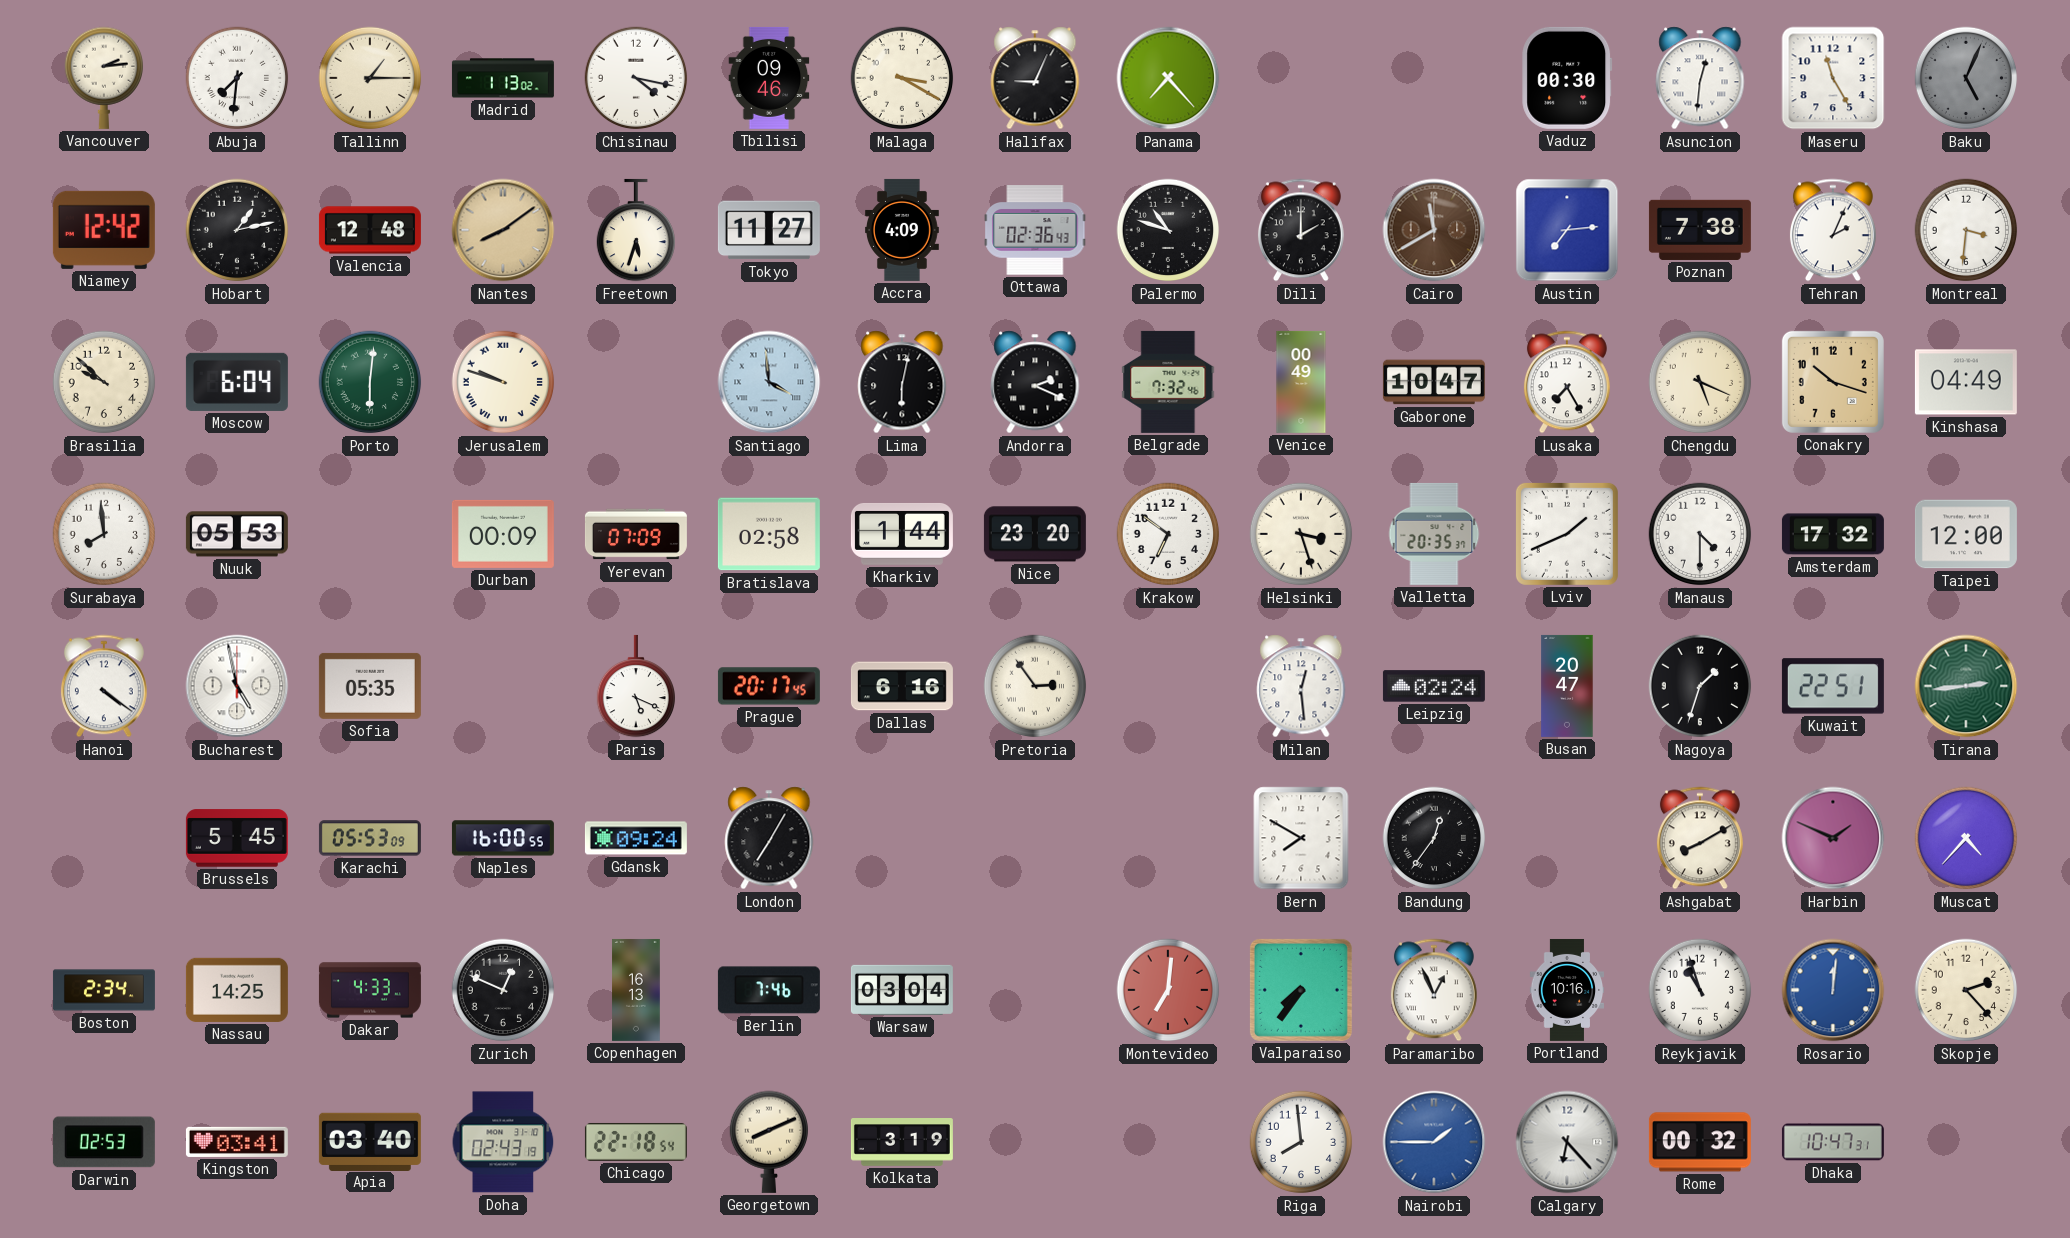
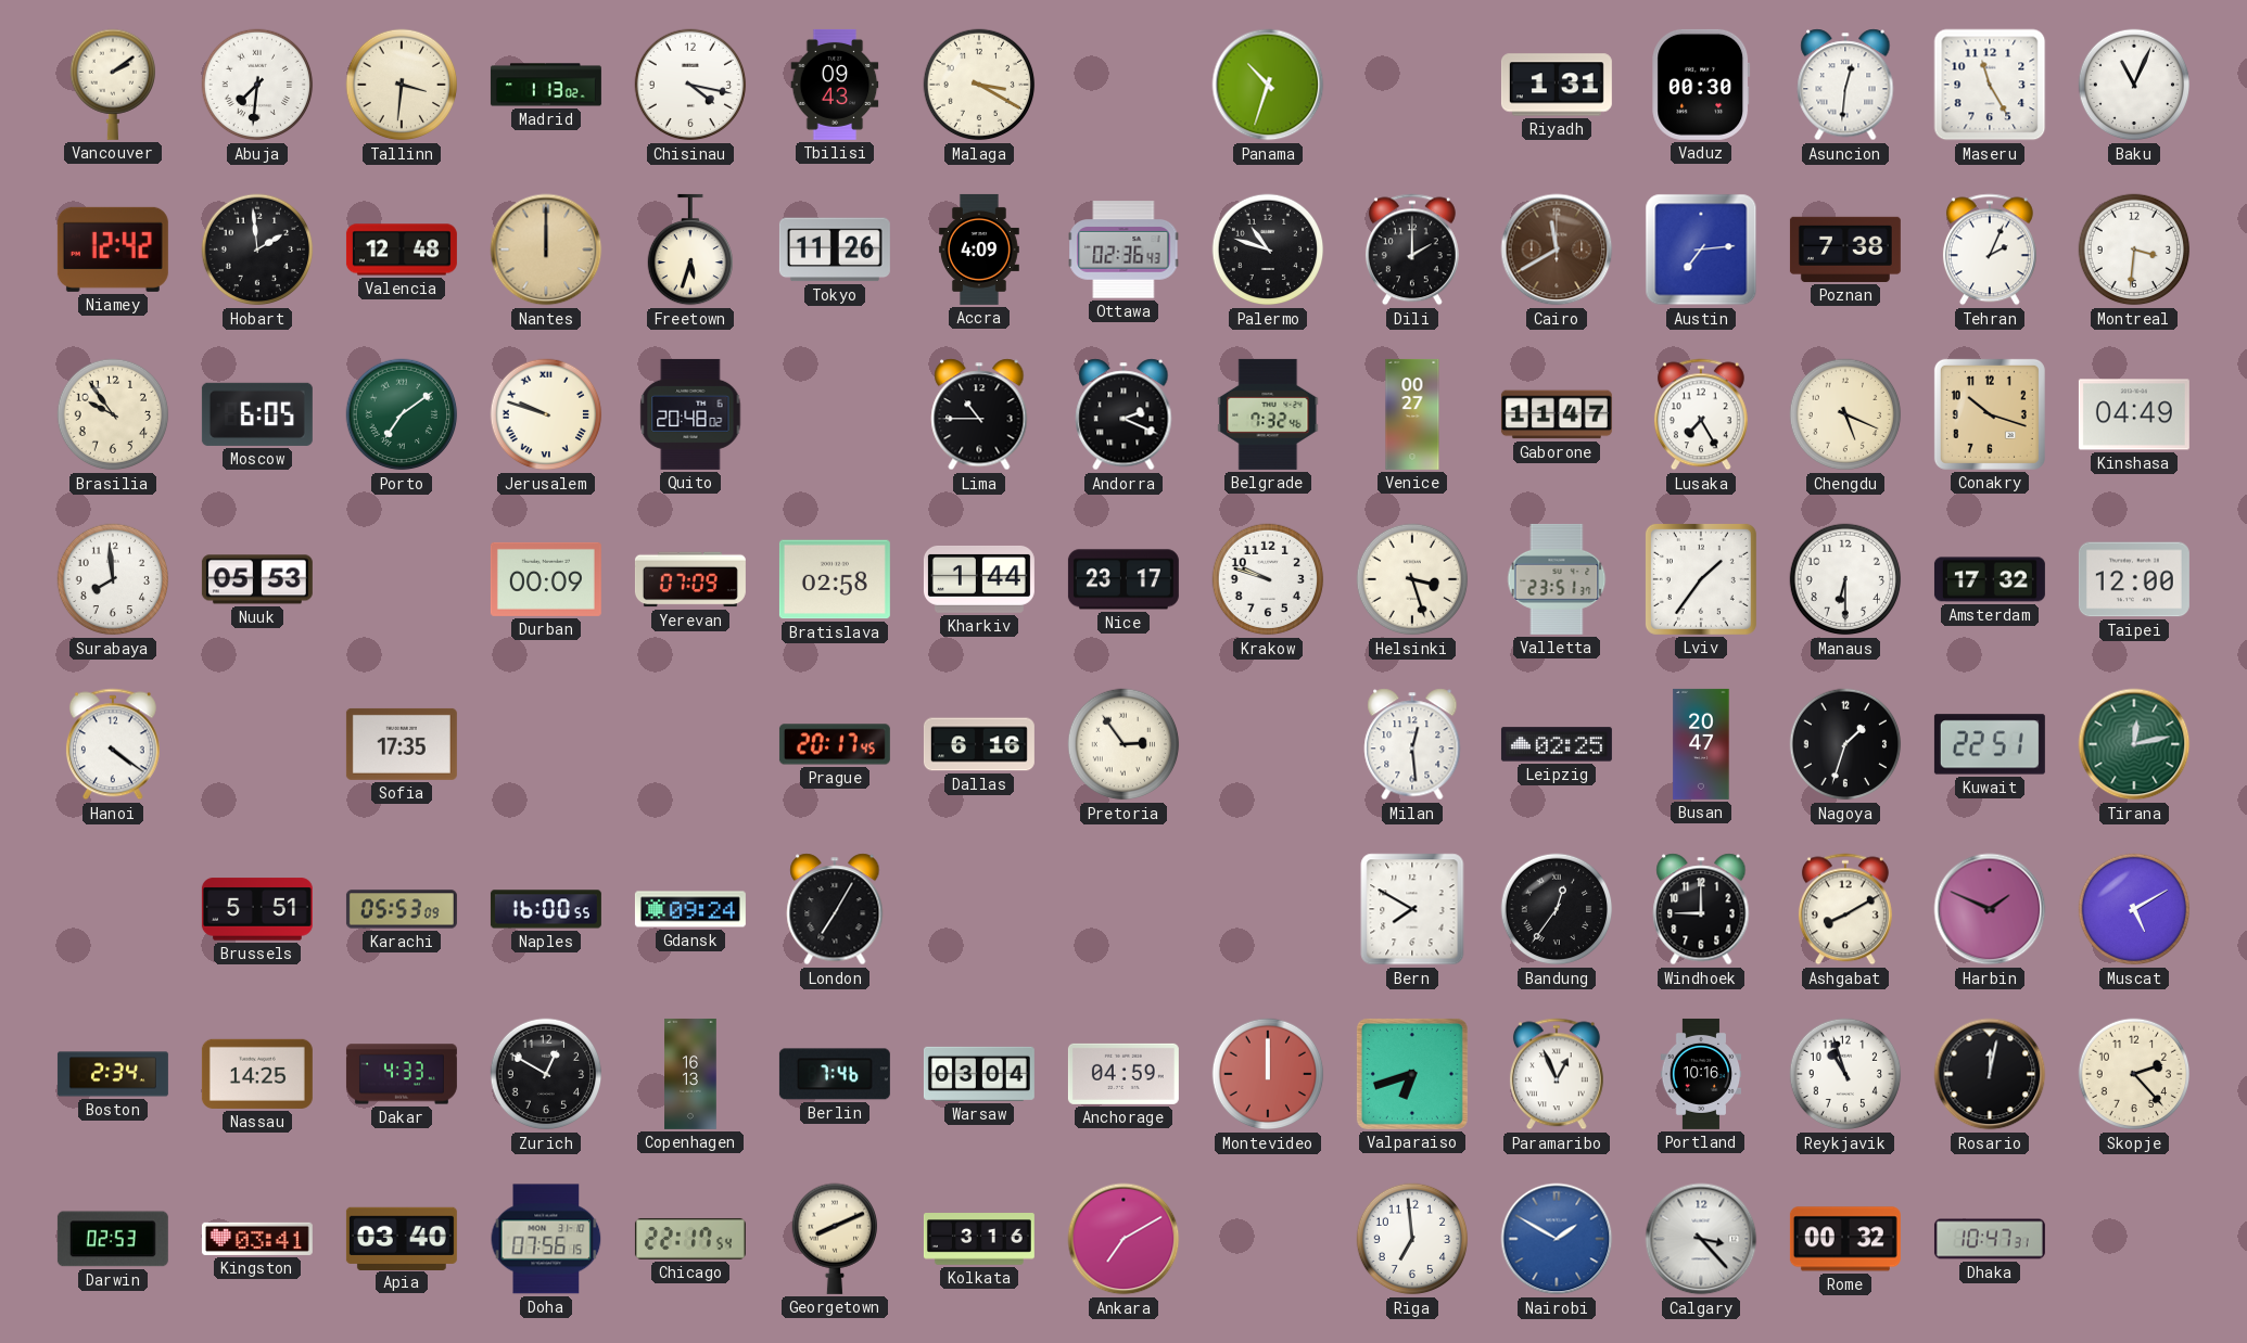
Vancouver: 2:14 -> 2:09
Tallinn: 1:15 -> 3:31
Tbilisi: 09:46 -> 09:43
Halifax: 9:04 -> none
Panama: 7:23 -> 10:33
Riyadh: none -> 1:31
Baku: 5:04 -> 11:04
Baku dial: grey -> white
Hobart: 1:13 -> 1:59
Nantes: 8:09 -> 12:00
Tokyo: 11:27 -> 11:26
Brasilia: 9:52 -> 9:54
Moscow: 6:04 -> 6:05
Porto: 6:01 -> 7:09
Quito: none -> 20:48
Santiago: 3:59 -> none
Lima: 6:02 -> 10:45
Venice: 00:49 -> 00:27
Gaborone: 10:47 -> 11:47
Nice: 23:20 -> 23:17
Krakow: 6:51 -> 9:48
Valletta: 20:35 -> 23:51
Lviv: 1:41 -> 1:36
Manaus: 4:30 -> 6:30
Bucharest: 4:58 -> none
Sofia: 05:35 -> 17:35
Paris: 5:19 -> none
Leipzig: 02:24 -> 02:25
Tirana: 2:44 -> 12:13
Brussels: 5:45 -> 5:51
Windhoek: none -> 9:00
Muscat: 4:37 -> 5:10
Zurich: 12:49 -> 12:50
Anchorage: none -> 04:59
Montevideo: 7:01 -> 12:00
Valparaiso: 7:36 -> 6:42
Rosario: 12:01 -> 12:02
Rosario dial: blue -> black
Doha: 02:43 -> 07:56
Chicago: 22:18 -> 22:17
Kolkata: 3:19 -> 3:16
Ankara: none -> 7:10
Riga: 7:59 -> 6:59
Nairobi: 1:45 -> 1:50
Calgary: 6:23 -> 3:23
